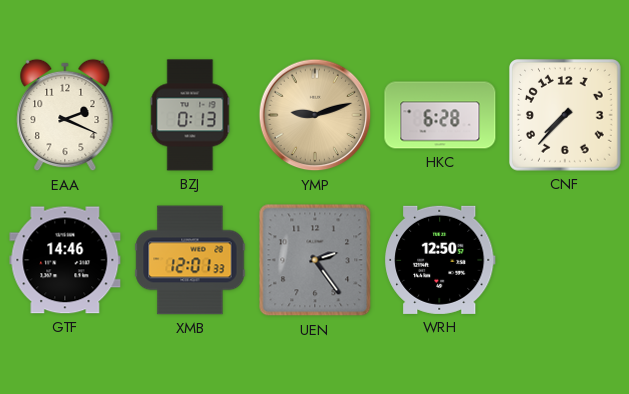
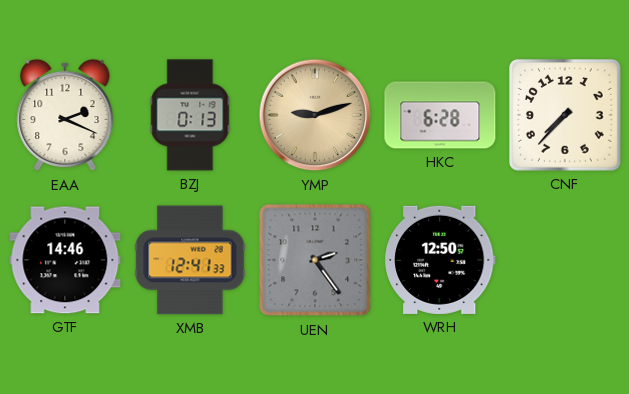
XMB: 12:01 -> 12:41
